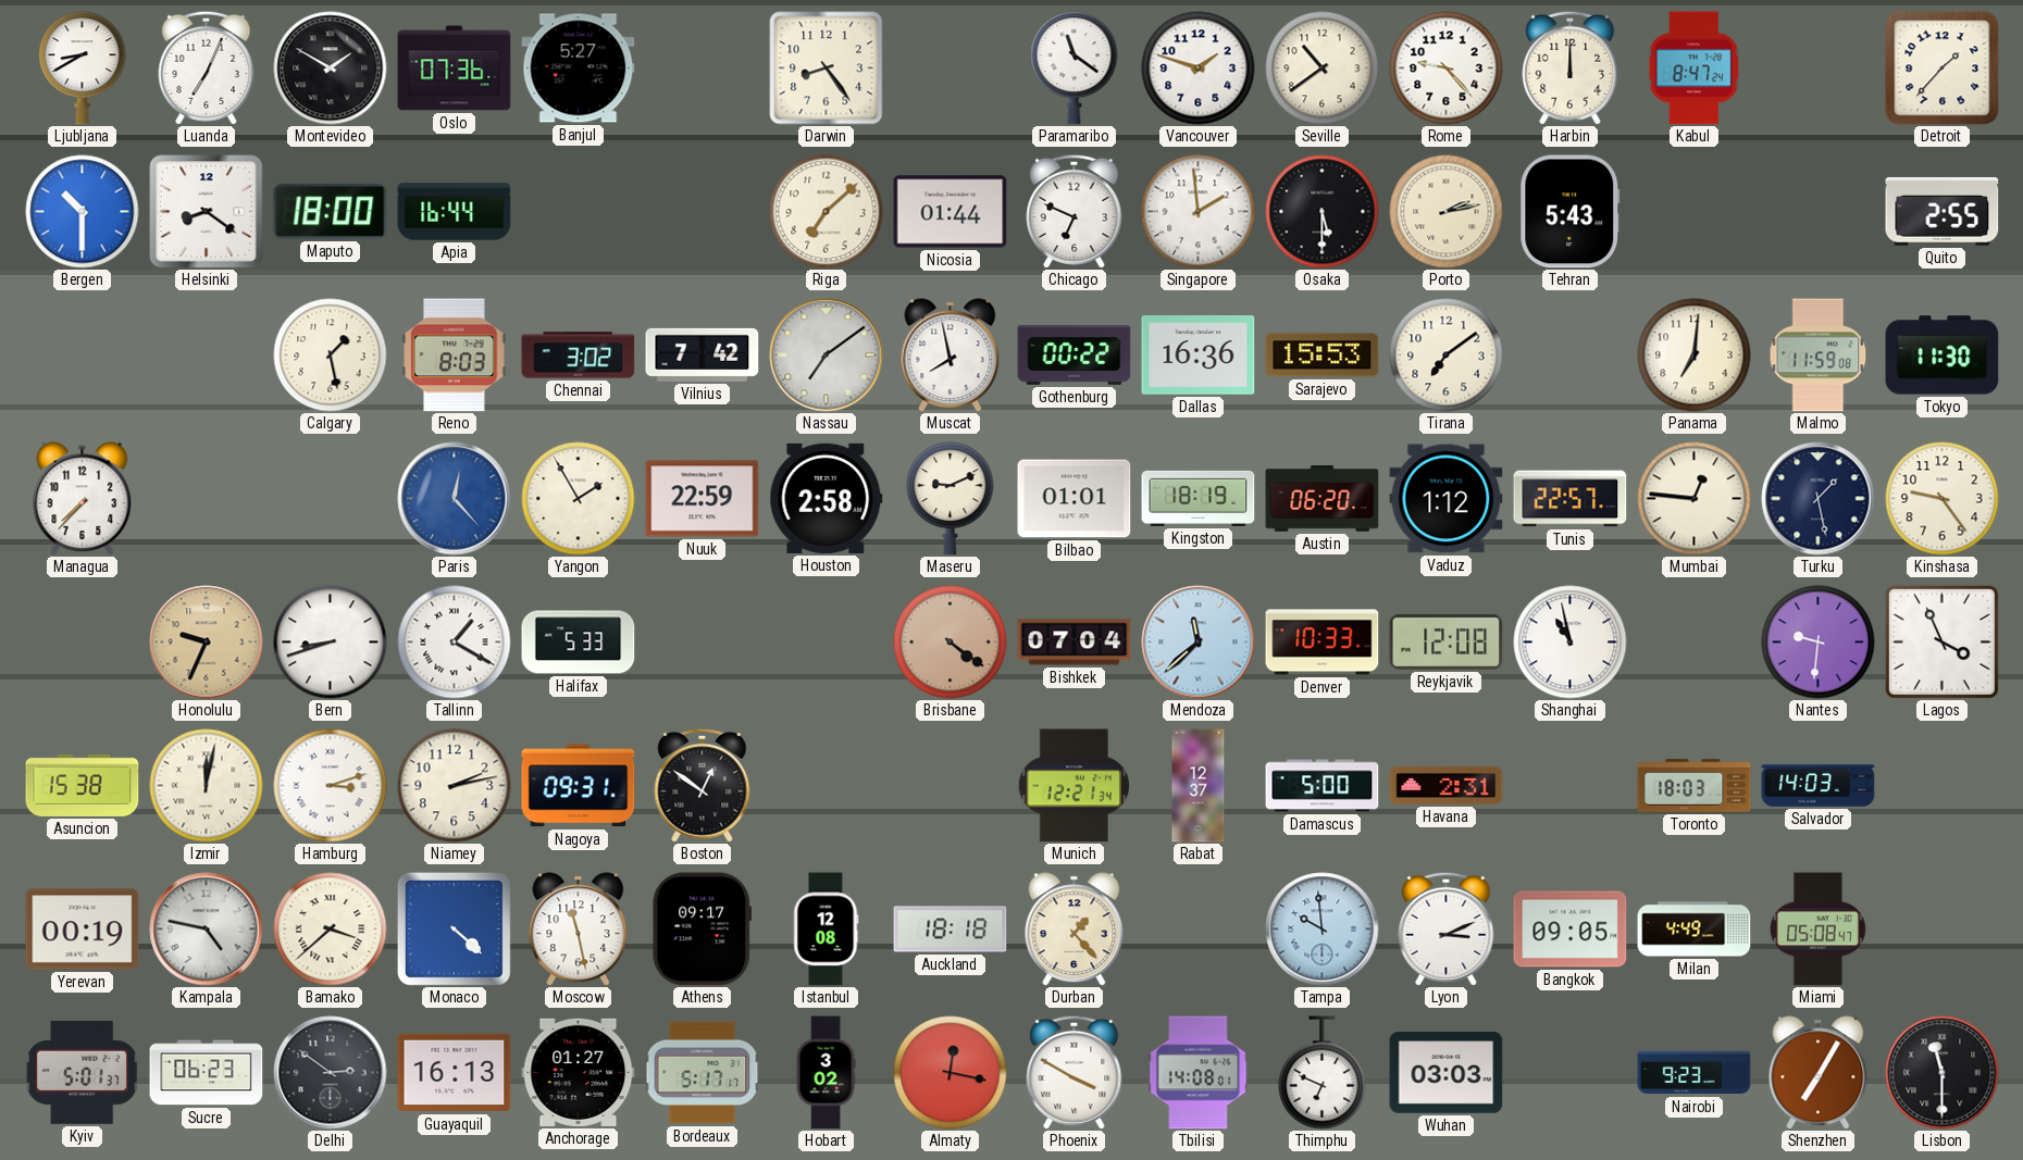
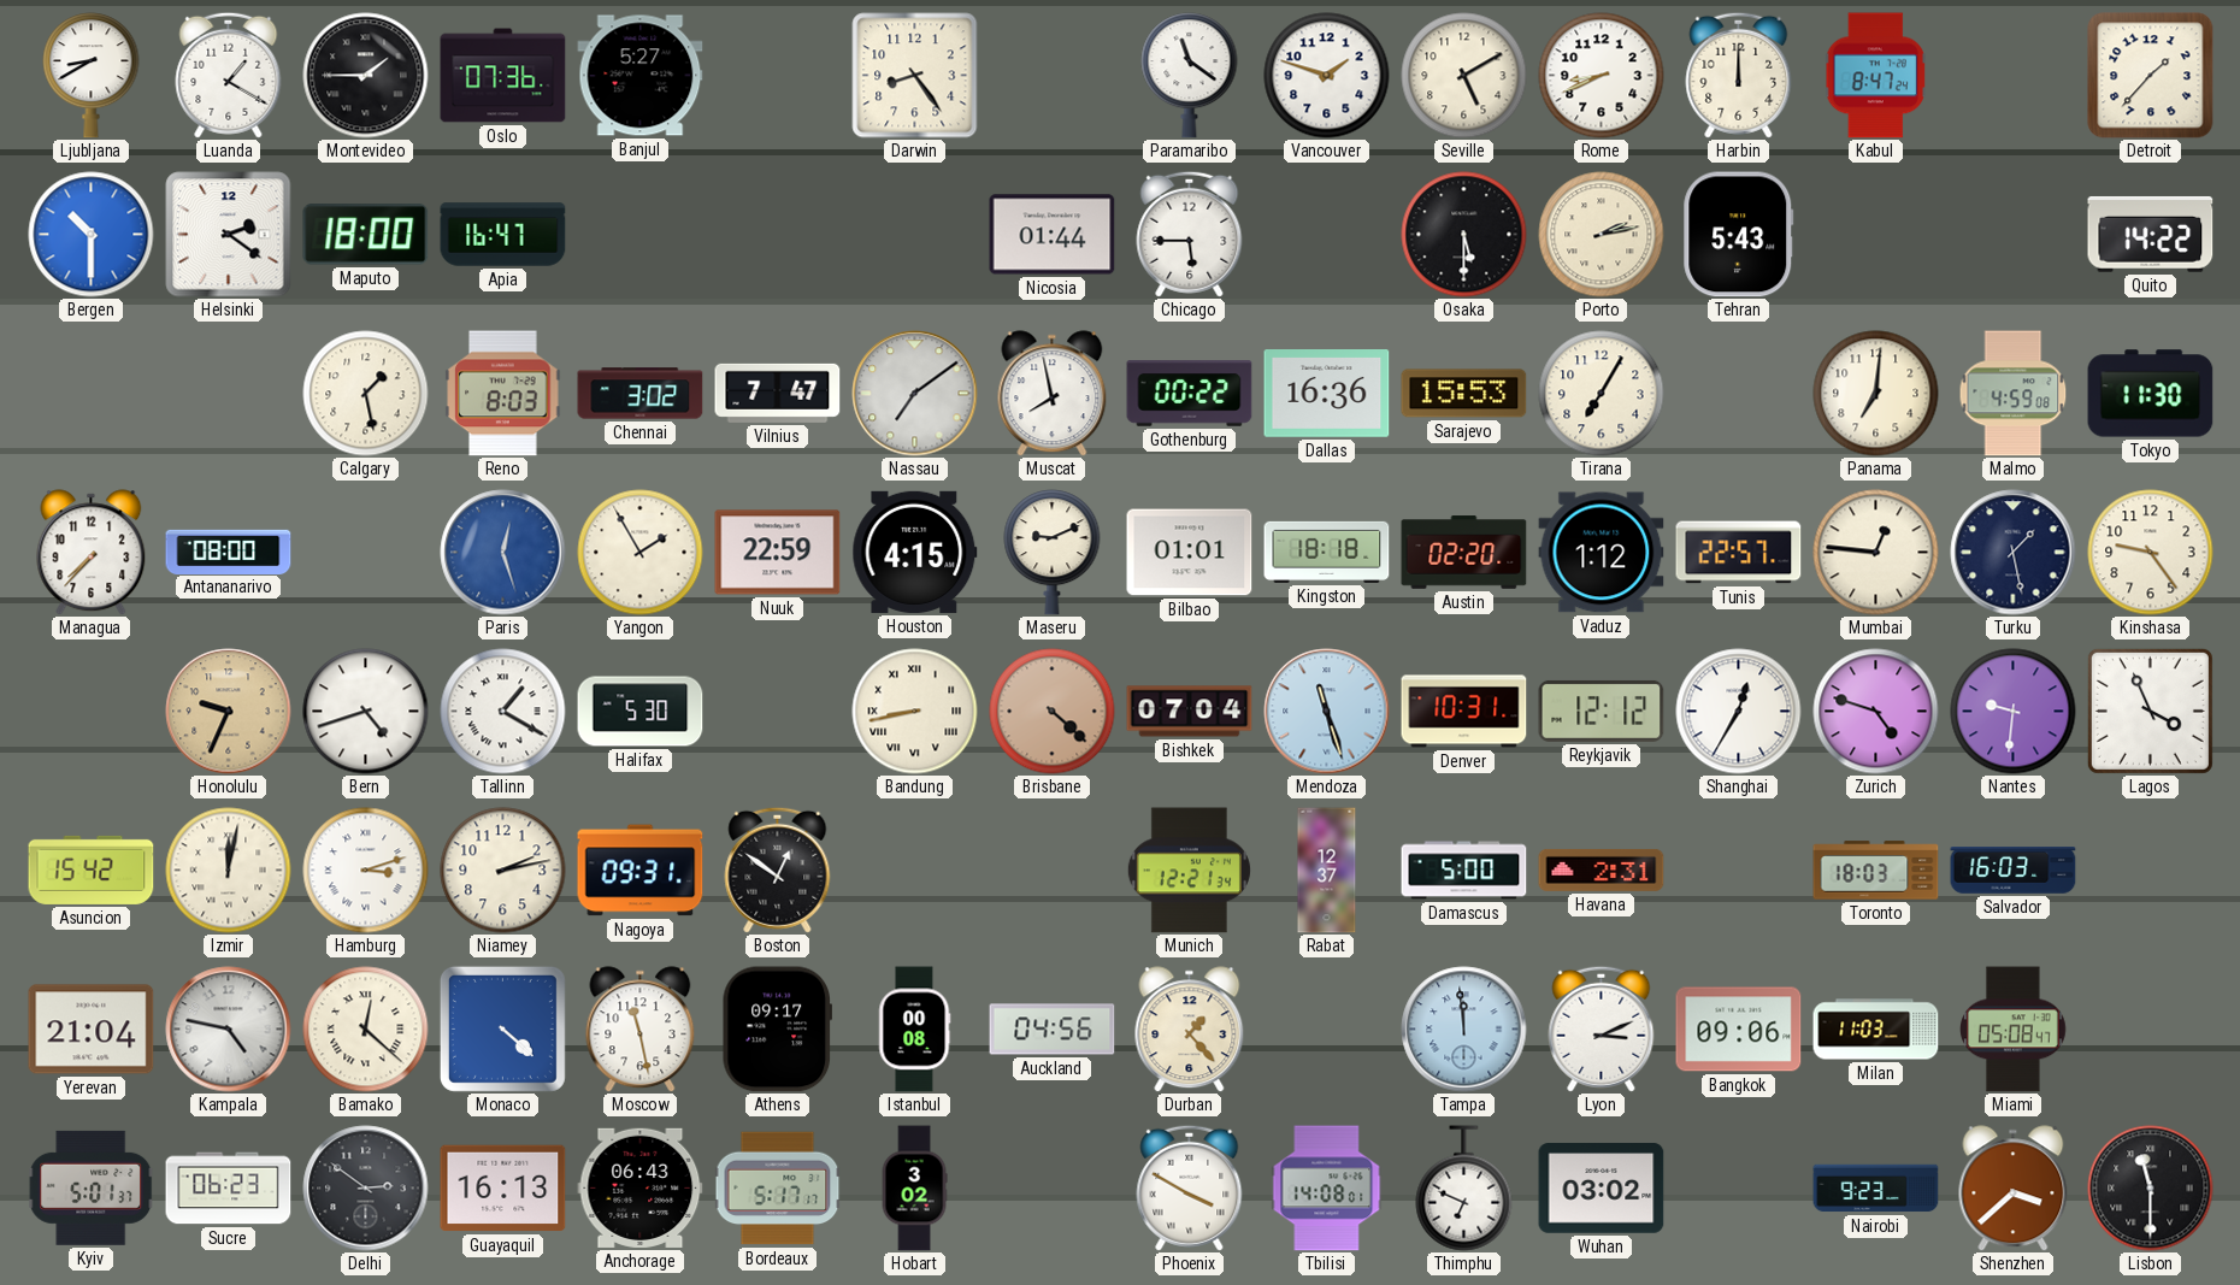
Luanda: 7:04 -> 1:20
Montevideo: 1:50 -> 1:45
Seville: 10:39 -> 5:10
Rome: 9:23 -> 8:41
Helsinki: 8:21 -> 2:21
Apia: 16:44 -> 16:47
Riga: 7:08 -> none
Chicago: 6:49 -> 5:45
Singapore: 1:59 -> none
Quito: 2:55 -> 14:22
Vilnius: 7:42 -> 7:47
Tirana: 7:09 -> 7:05
Malmo: 11:59 -> 4:59
Antananarivo: none -> 08:00
Paris: 12:23 -> 12:27
Houston: 2:58 -> 4:15
Kingston: 18:19 -> 18:18
Austin: 06:20 -> 02:20
Bern: 8:42 -> 4:42
Halifax: 5:33 -> 5:30
Bandung: none -> 8:43
Brisbane: 4:21 -> 4:22
Mendoza: 11:38 -> 11:27
Denver: 10:33 -> 10:31
Reykjavik: 12:08 -> 12:12
Shanghai: 10:58 -> 12:35
Zurich: none -> 4:48
Asuncion: 15:38 -> 15:42
Salvador: 14:03 -> 16:03
Yerevan: 00:19 -> 21:04
Bamako: 3:38 -> 12:22
Istanbul: 12:08 -> 00:08
Auckland: 18:18 -> 04:56
Tampa: 9:59 -> 11:59
Bangkok: 09:05 -> 09:06
Milan: 4:49 -> 11:03
Anchorage: 01:27 -> 06:43
Almaty: 12:17 -> none
Wuhan: 03:03 -> 03:02
Shenzhen: 7:05 -> 3:38
